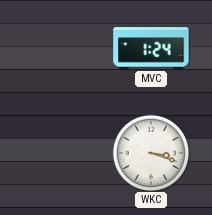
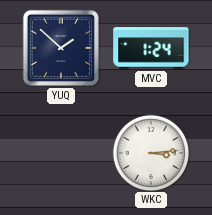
YUQ: none -> 1:52
WKC: 3:18 -> 3:14
